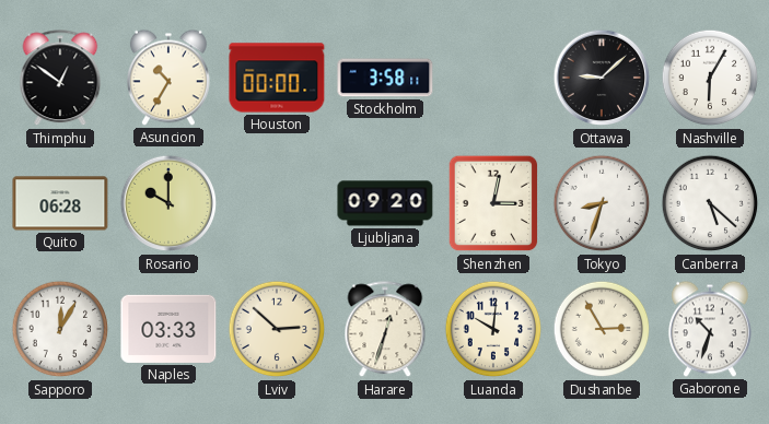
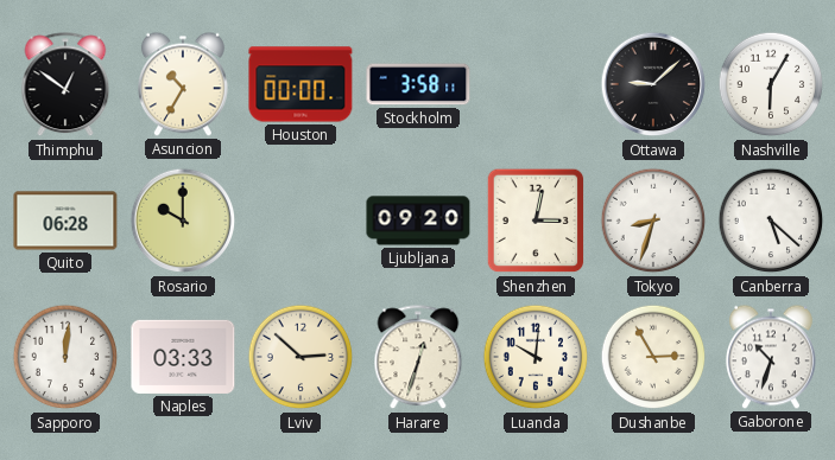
Sapporo: 12:05 -> 12:01
